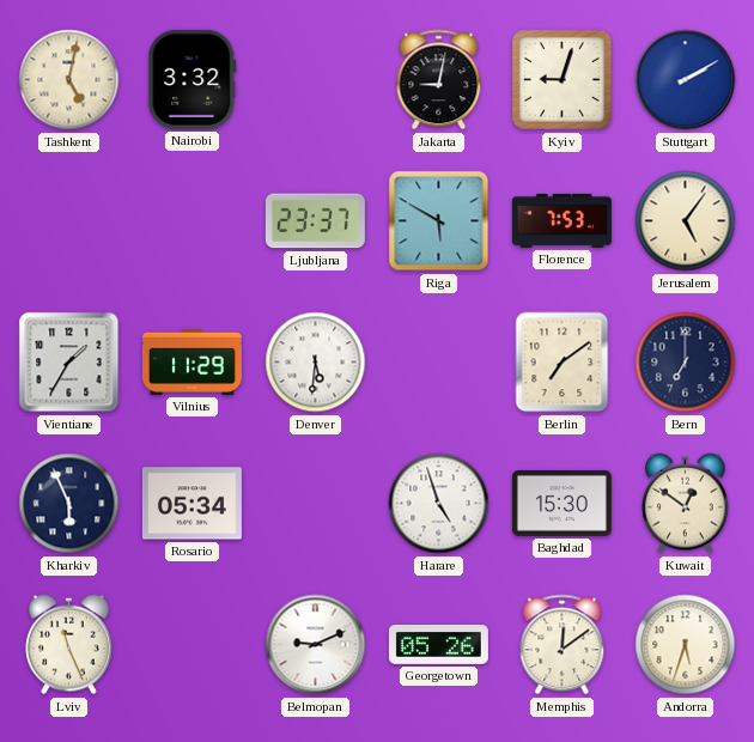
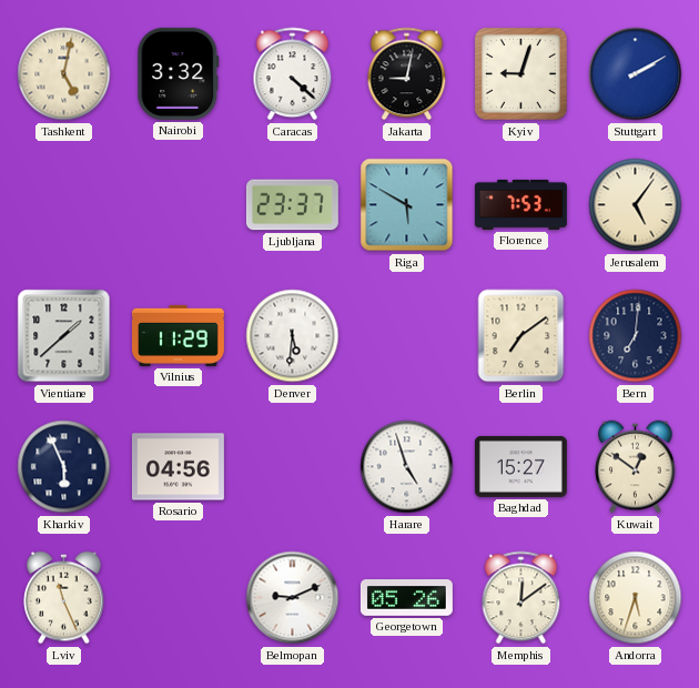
Caracas: none -> 4:22
Vientiane: 1:35 -> 1:38
Bern: 7:00 -> 7:01
Rosario: 05:34 -> 04:56
Baghdad: 15:30 -> 15:27
